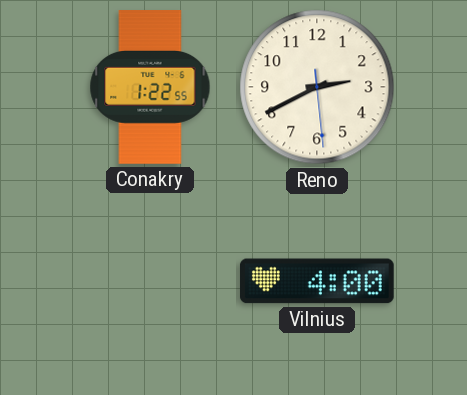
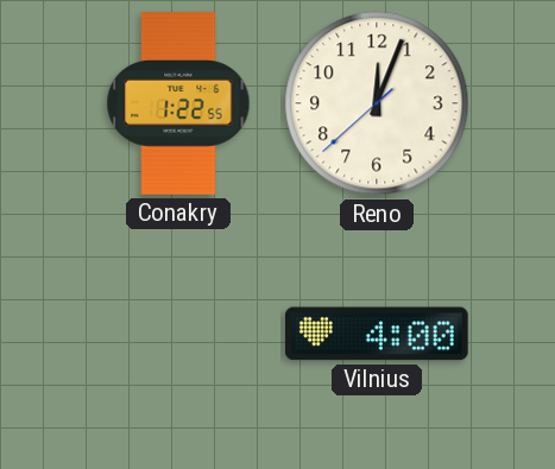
Reno: 2:40 -> 12:03
